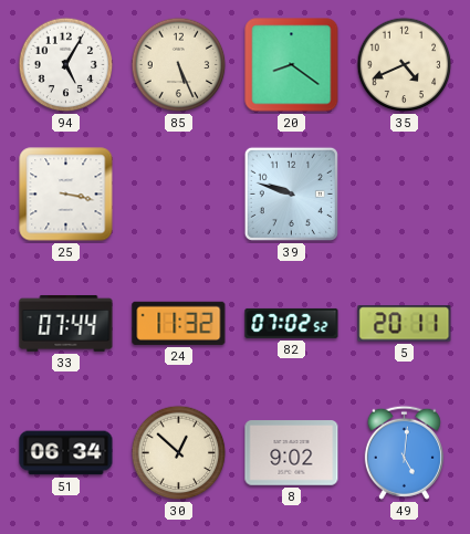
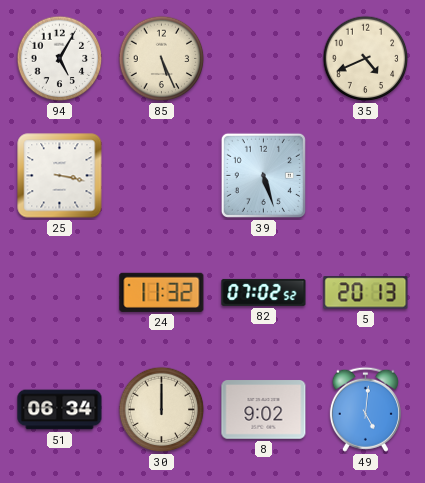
20: 8:21 -> none
39: 9:48 -> 5:27
33: 07:44 -> none
5: 20:11 -> 20:13
30: 12:52 -> 12:00
